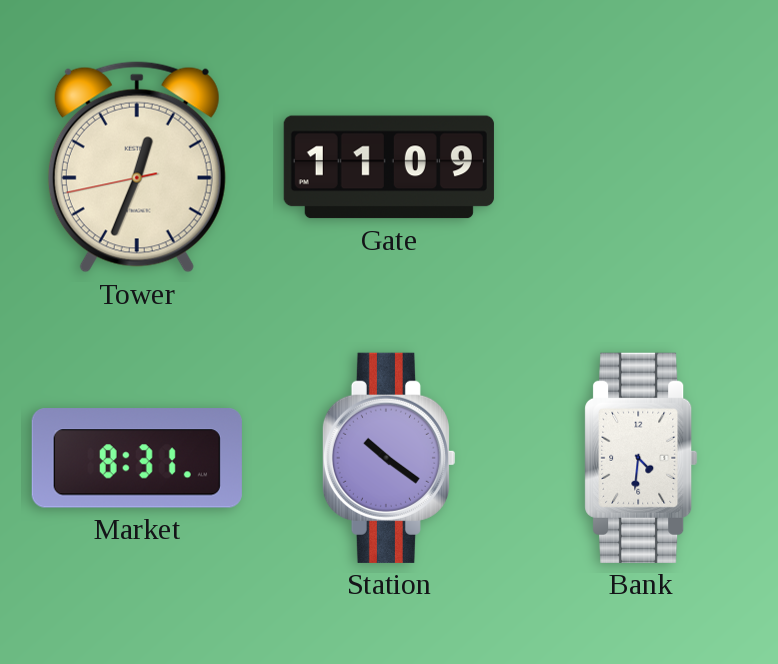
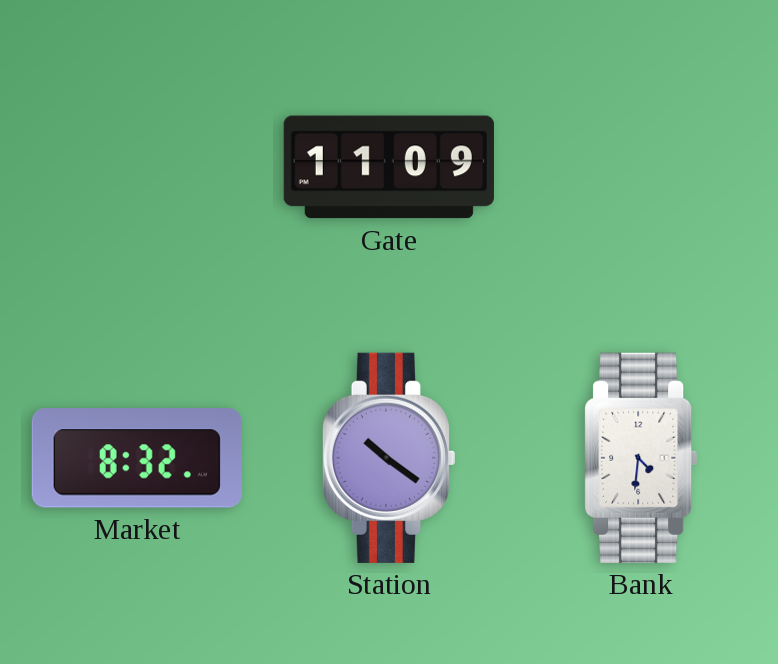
Tower: 12:33 -> none
Market: 8:31 -> 8:32
